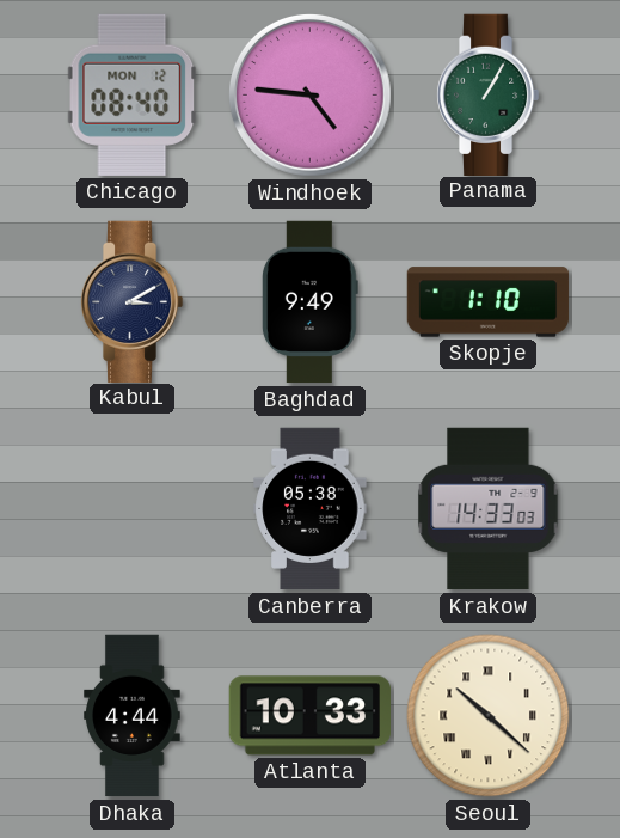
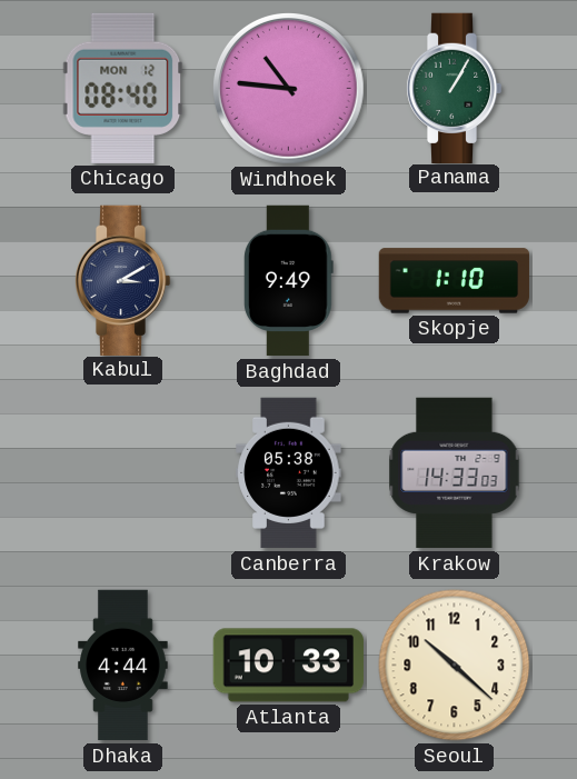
Windhoek: 4:46 -> 10:46
Seoul numerals: Roman -> Arabic
